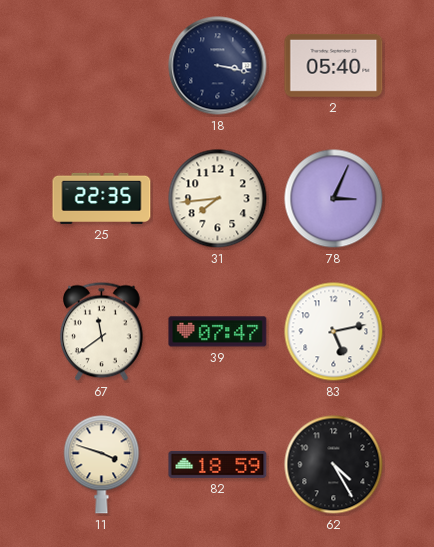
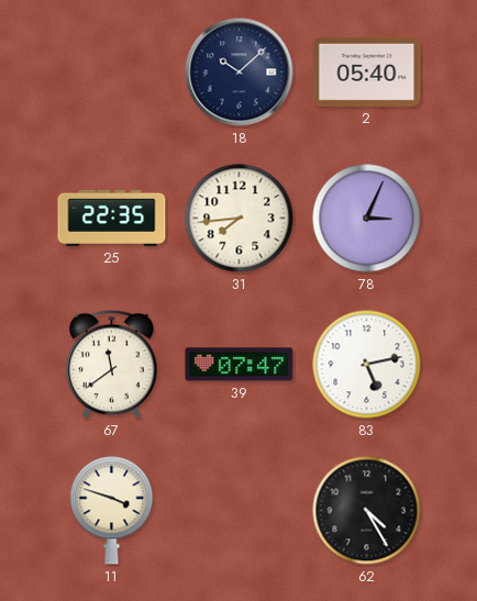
18: 3:17 -> 10:08
82: 18:59 -> none
